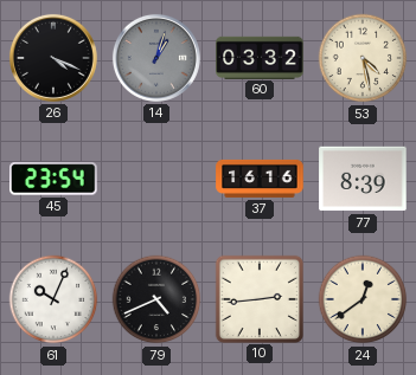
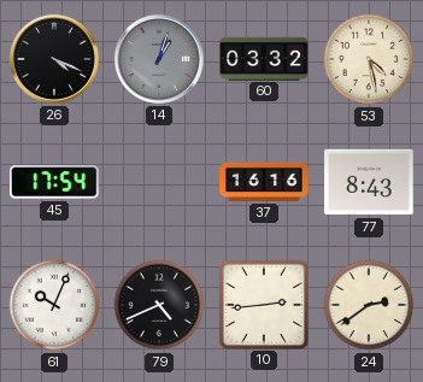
45: 23:54 -> 17:54
77: 8:39 -> 8:43
24: 12:39 -> 2:39
